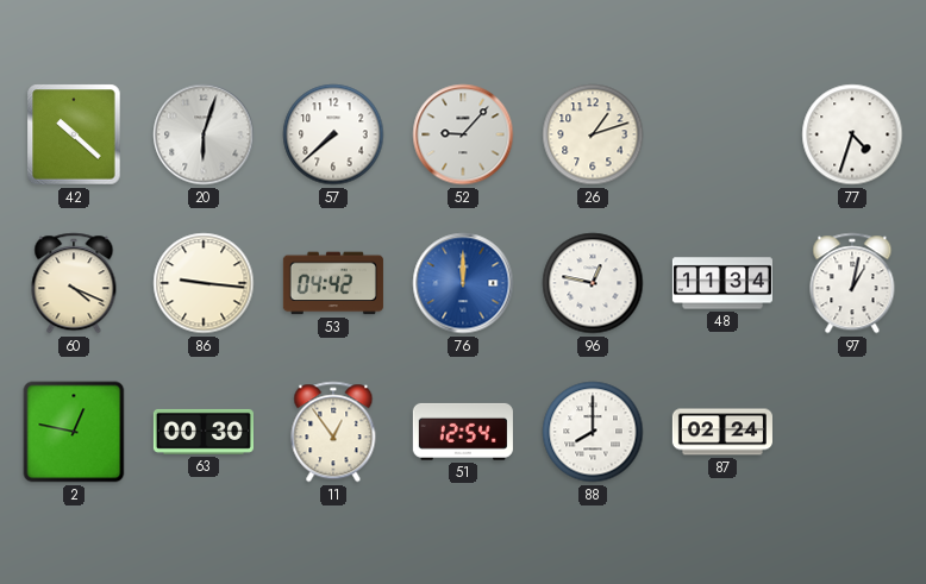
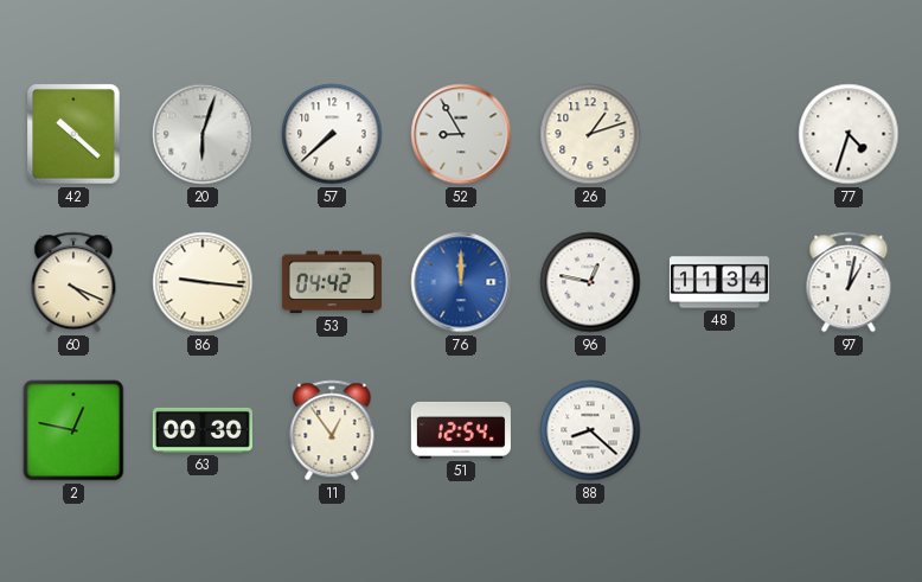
52: 9:07 -> 8:55
88: 8:00 -> 8:22
87: 02:24 -> none
